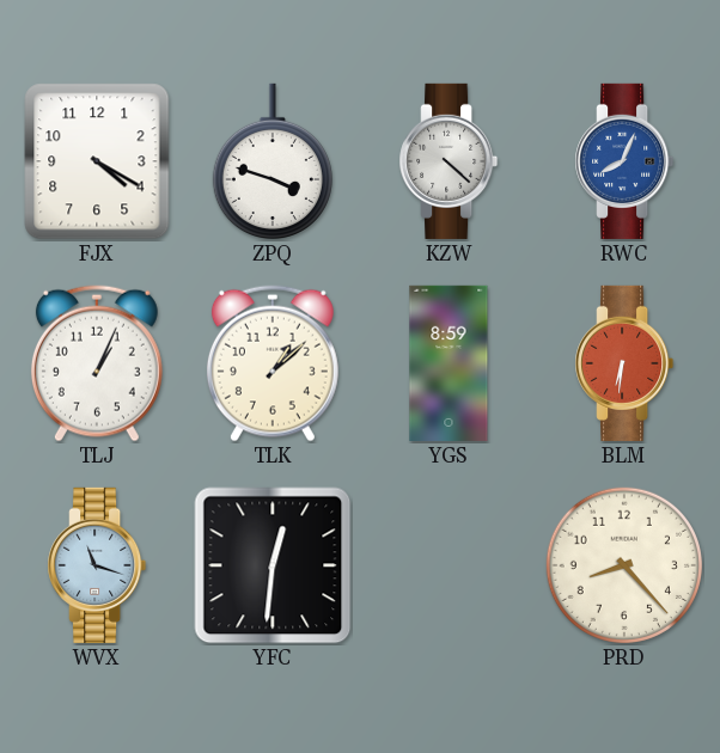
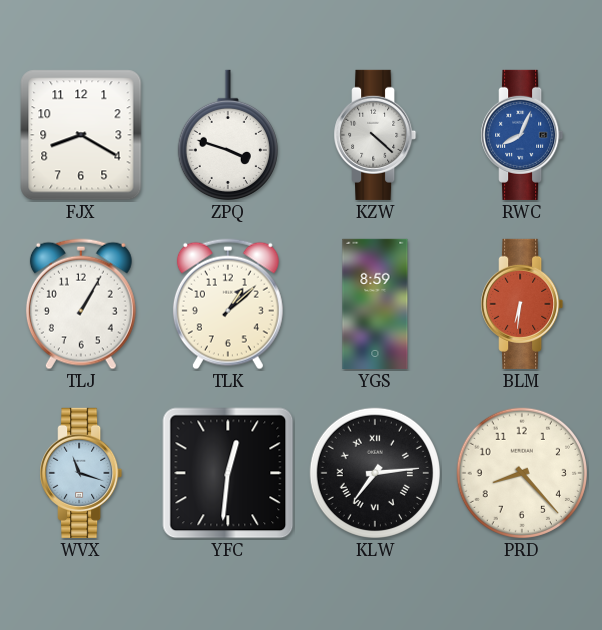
FJX: 4:20 -> 8:20
TLJ: 1:04 -> 1:05
KLW: none -> 7:14
